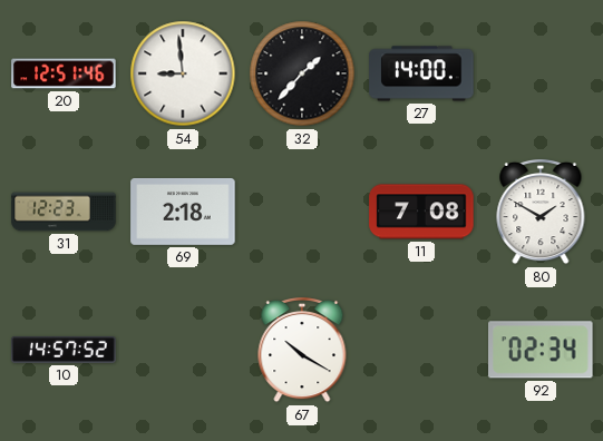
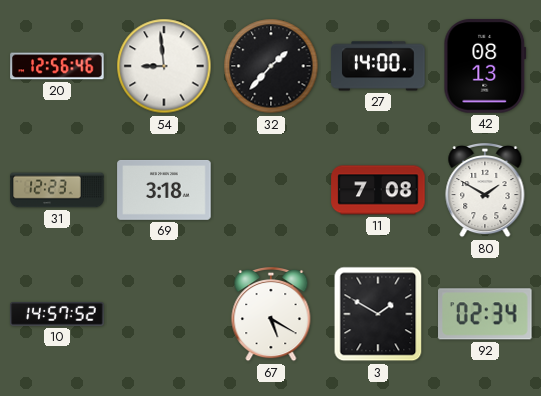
20: 12:51 -> 12:56
42: none -> 08:13
69: 2:18 -> 3:18
67: 10:20 -> 5:20
3: none -> 1:50
